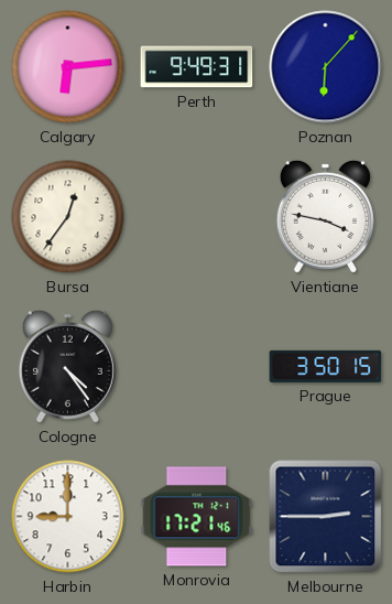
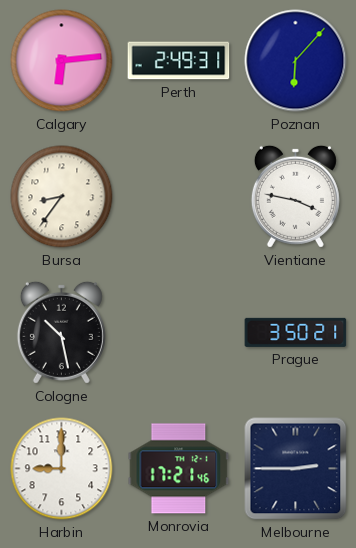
Perth: 9:49 -> 2:49
Bursa: 12:36 -> 8:36
Cologne: 4:24 -> 10:28
Prague: 3:50:15 -> 3:50:21
